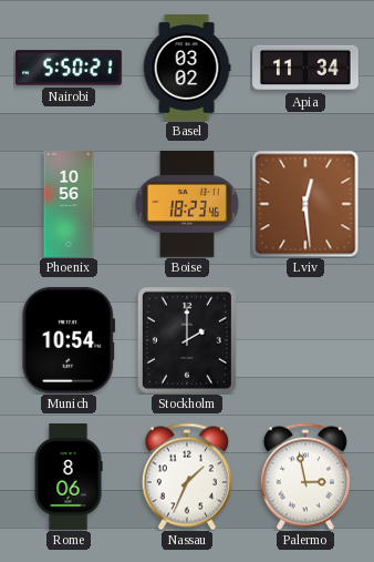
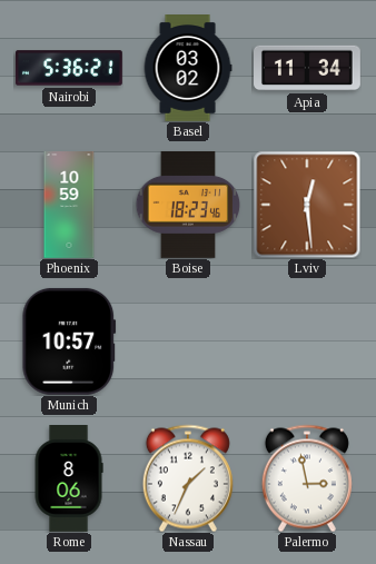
Nairobi: 5:50 -> 5:36
Phoenix: 10:56 -> 10:59
Munich: 10:54 -> 10:57
Stockholm: 2:00 -> none
